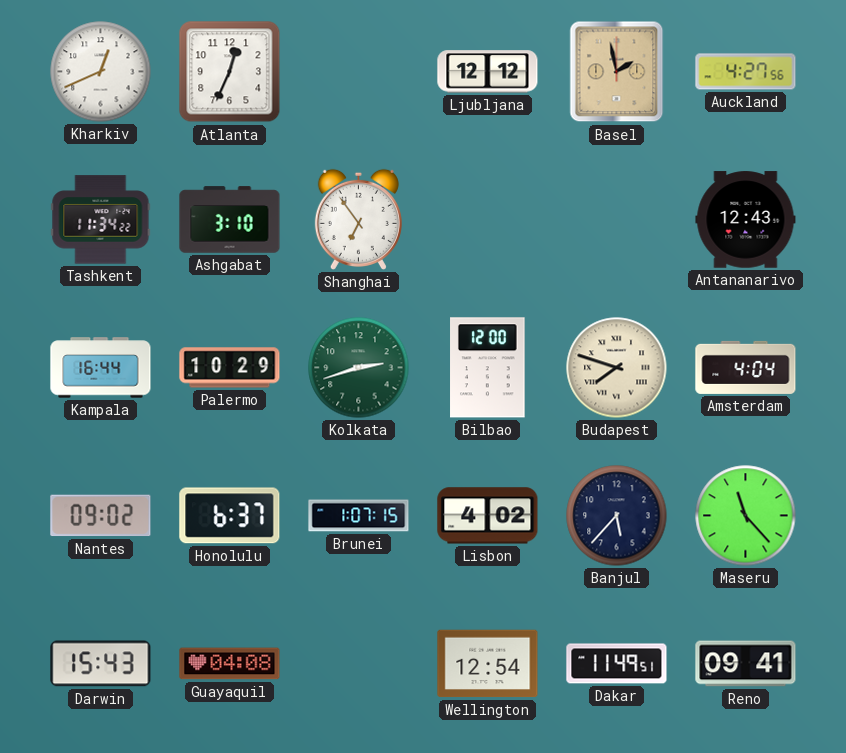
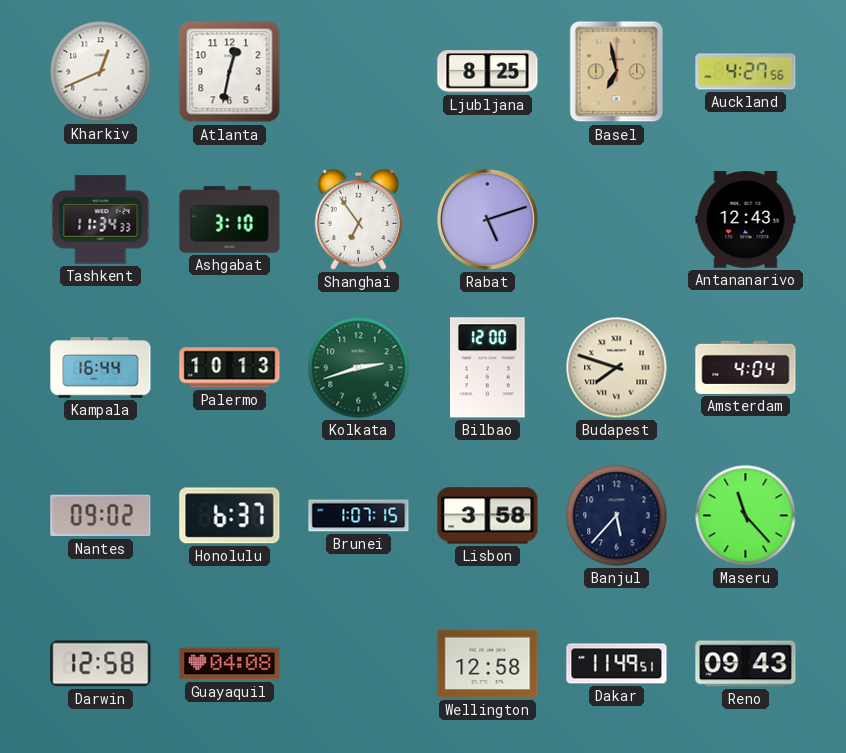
Atlanta: 12:34 -> 12:32
Ljubljana: 12:12 -> 8:25
Basel: 1:58 -> 6:58
Tashkent: 11:34:22 -> 11:34:33
Rabat: none -> 5:12
Palermo: 10:29 -> 10:13
Lisbon: 4:02 -> 3:58
Darwin: 15:43 -> 12:58
Wellington: 12:54 -> 12:58
Reno: 09:41 -> 09:43
